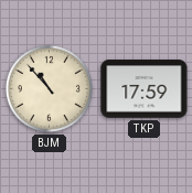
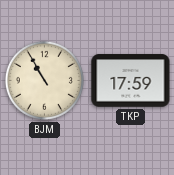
BJM: 10:53 -> 10:55
